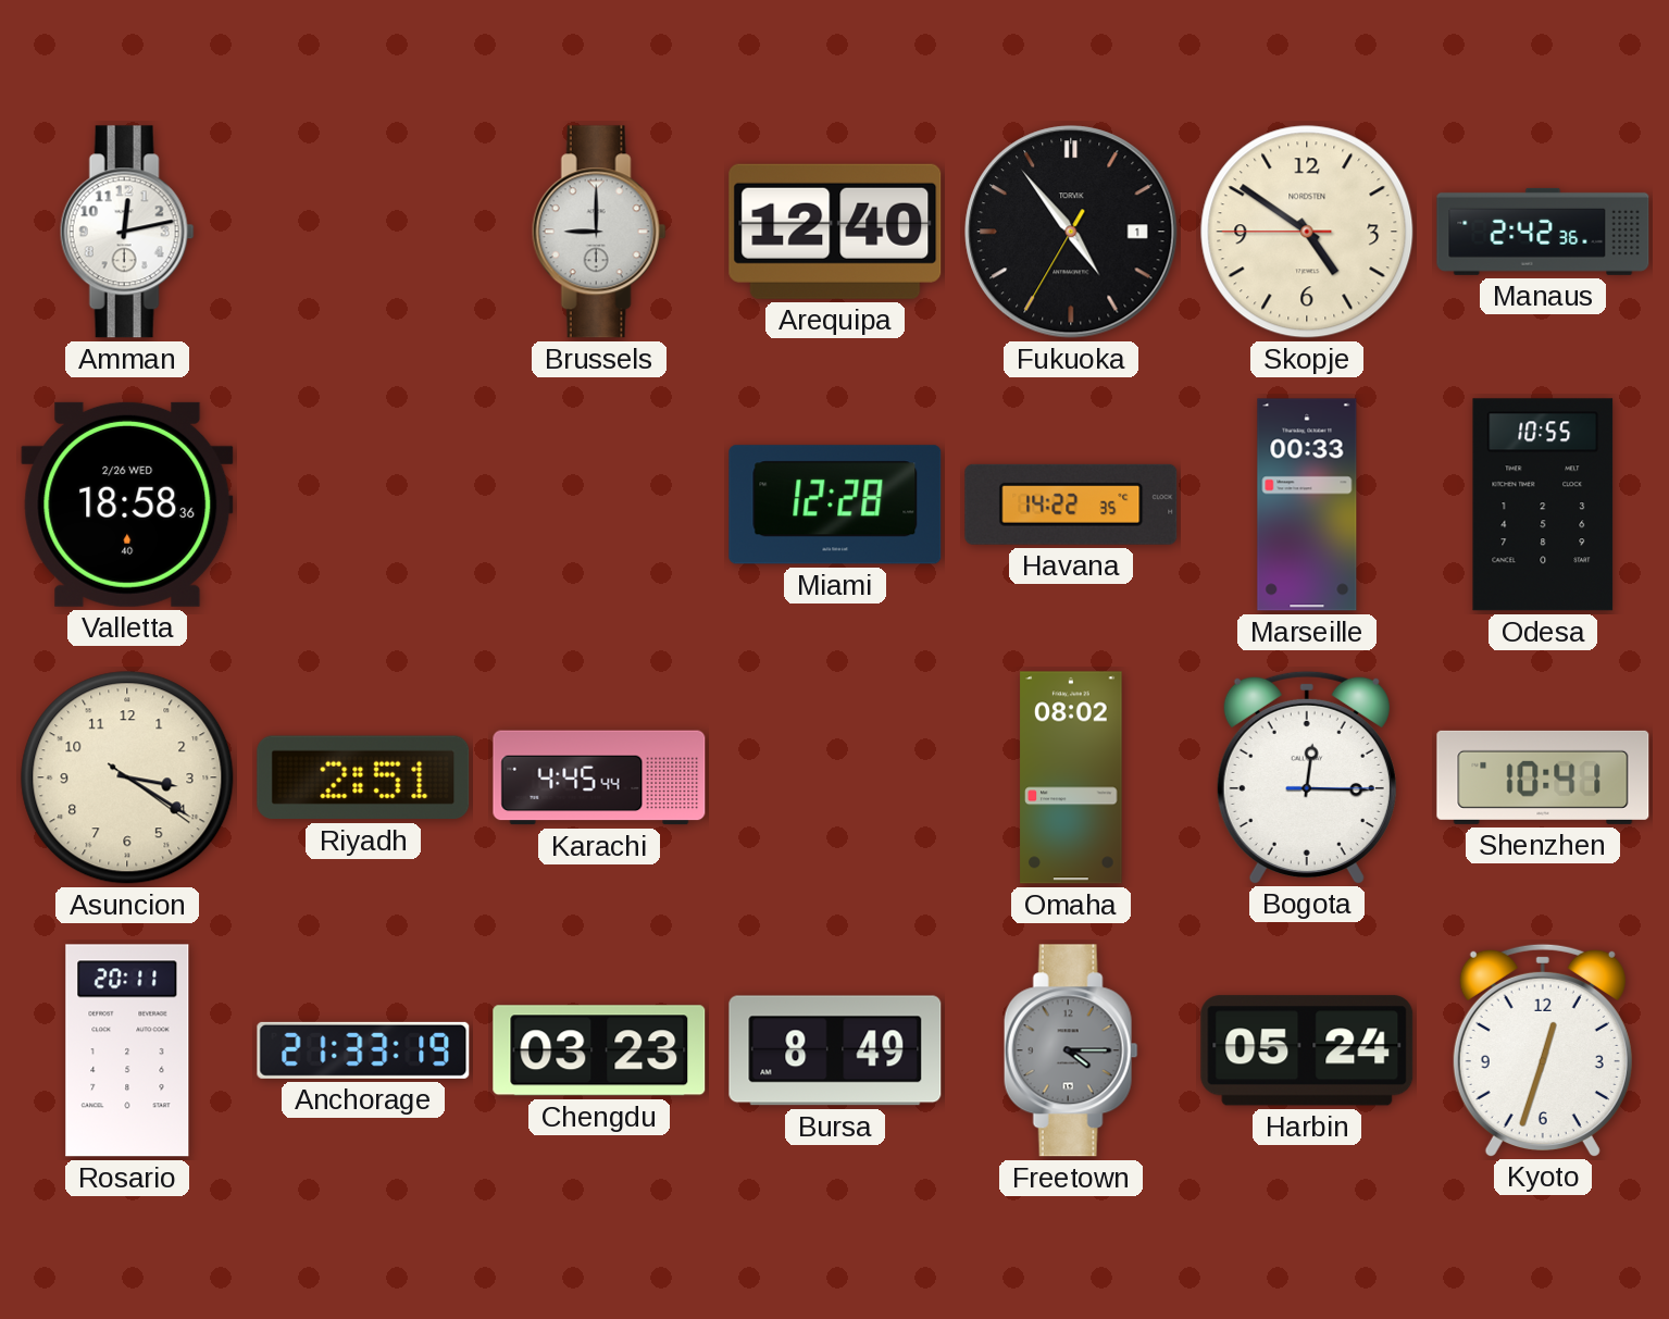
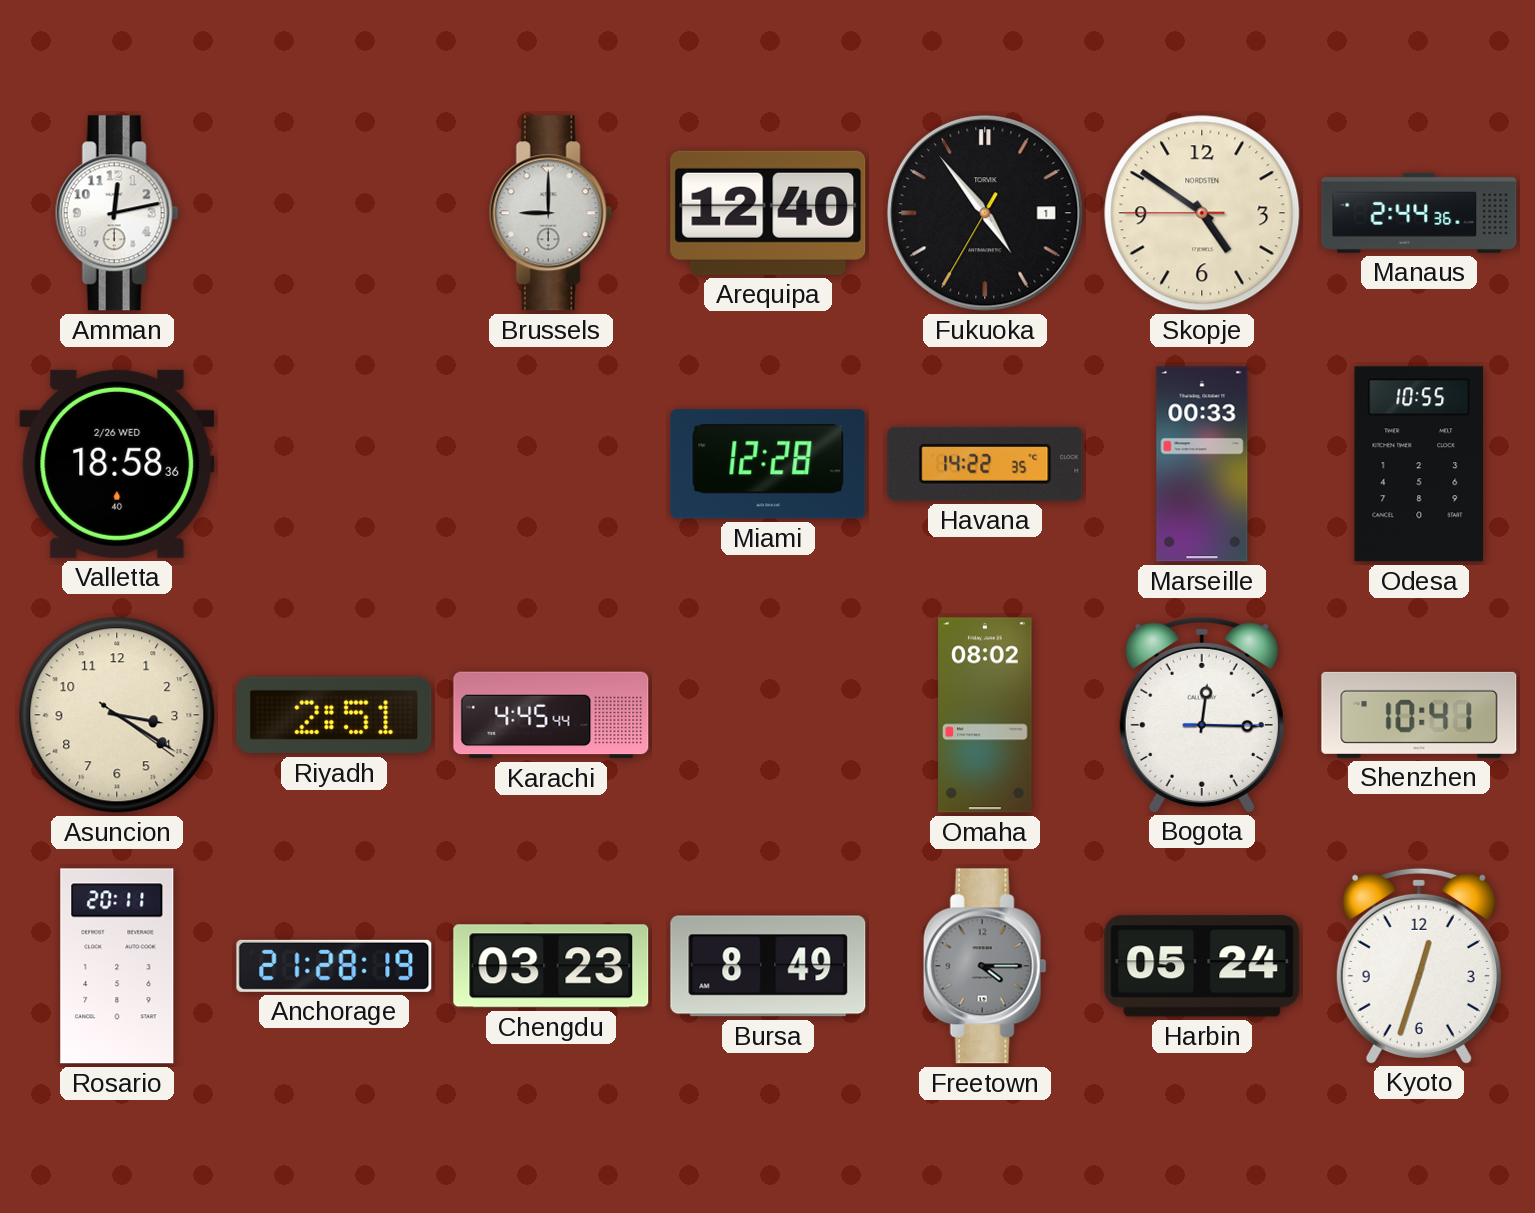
Manaus: 2:42 -> 2:44
Anchorage: 21:33 -> 21:28
